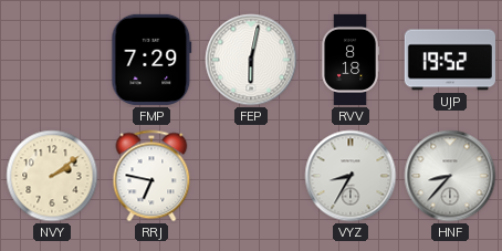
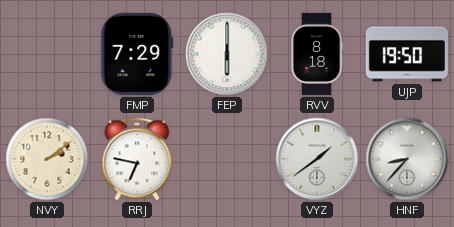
FEP: 6:02 -> 6:00
UJP: 19:52 -> 19:50
VYZ: 8:35 -> 1:39
